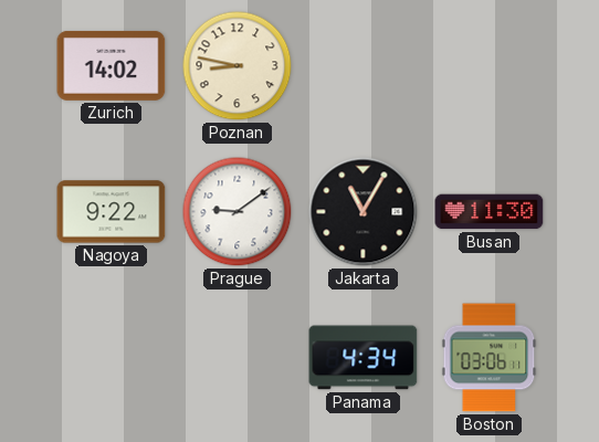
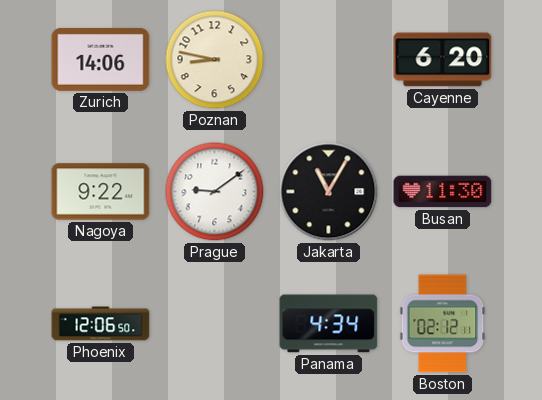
Zurich: 14:02 -> 14:06
Cayenne: none -> 6:20
Phoenix: none -> 12:06
Boston: 03:06 -> 02:12
